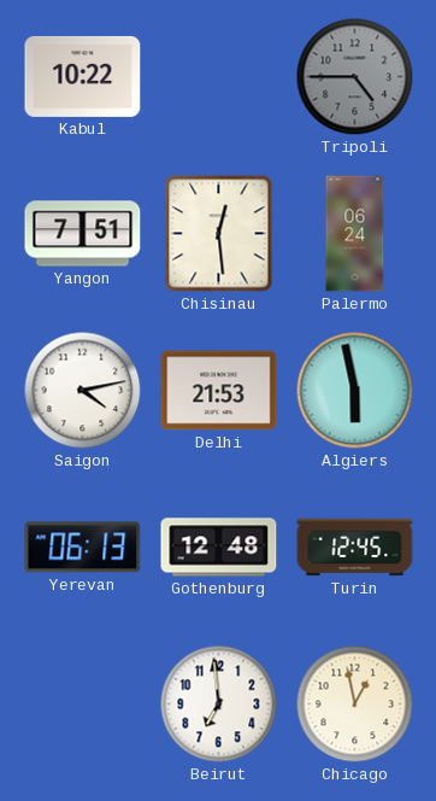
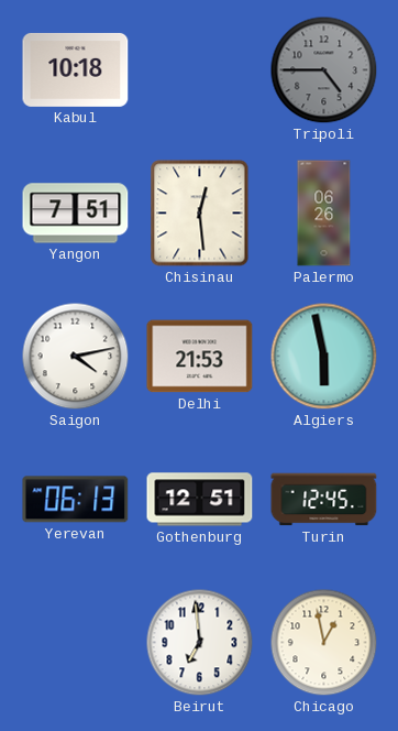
Kabul: 10:22 -> 10:18
Palermo: 06:24 -> 06:26
Gothenburg: 12:48 -> 12:51
